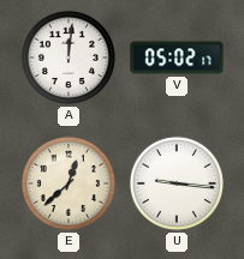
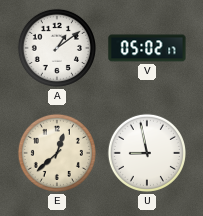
A: 12:01 -> 1:09
U: 9:16 -> 8:58
